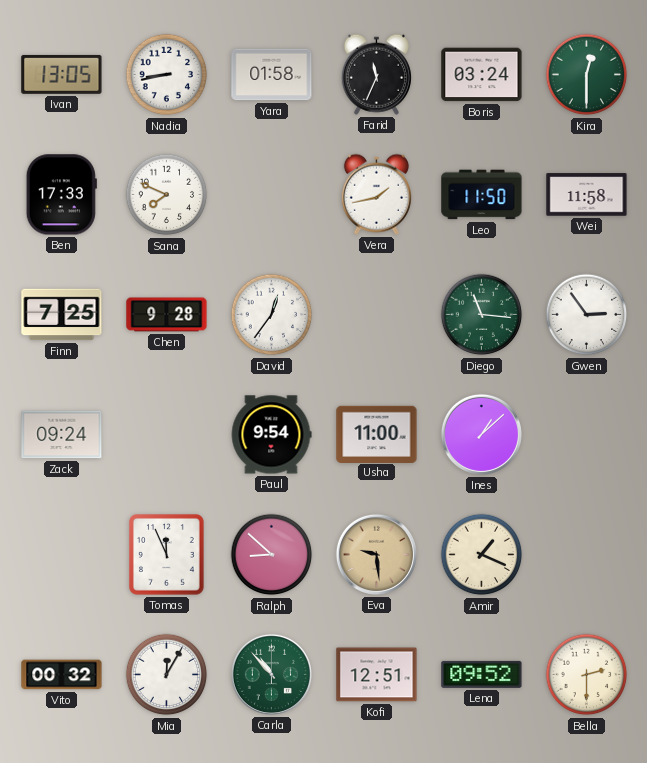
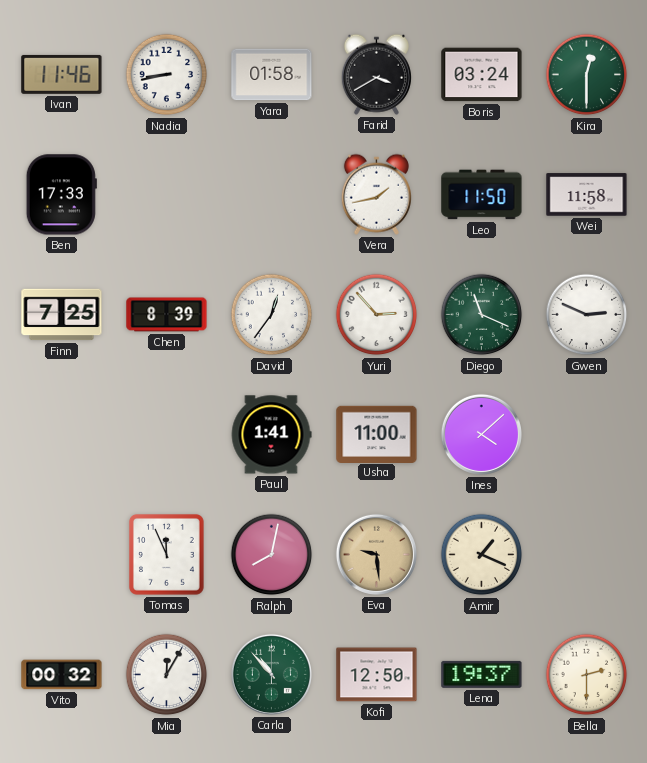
Ivan: 13:05 -> 11:46
Farid: 11:34 -> 3:40
Sana: 7:49 -> none
Chen: 9:28 -> 8:39
Yuri: none -> 2:53
Diego: 11:16 -> 11:19
Gwen: 2:54 -> 2:49
Zack: 09:24 -> none
Paul: 9:54 -> 1:41
Ines: 1:08 -> 4:08
Ralph: 8:52 -> 8:02
Kofi: 12:51 -> 12:50
Lena: 09:52 -> 19:37
